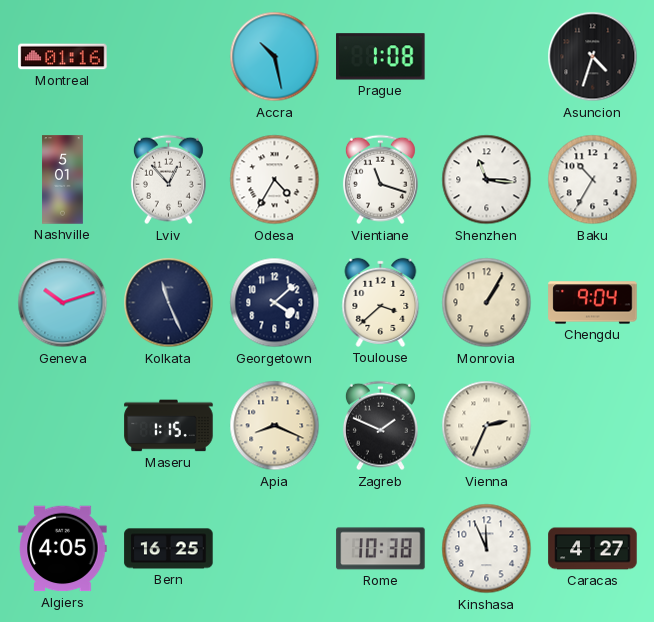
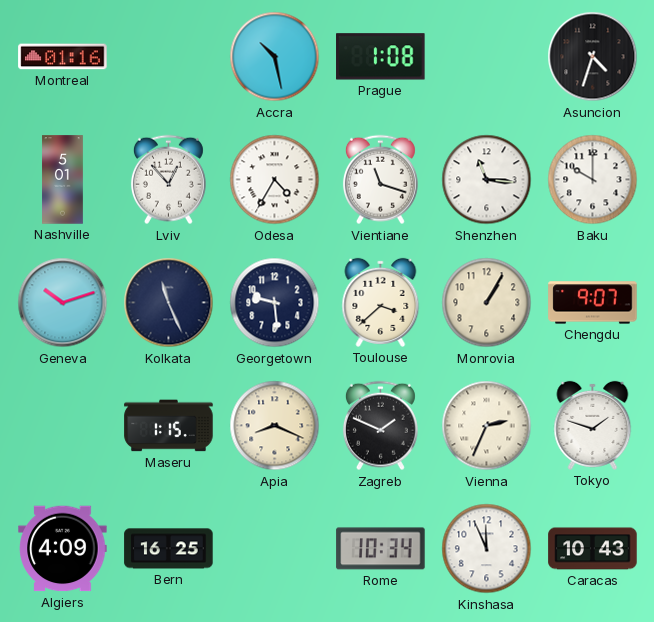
Baku: 10:35 -> 10:00
Georgetown: 4:08 -> 9:29
Chengdu: 9:04 -> 9:07
Tokyo: none -> 1:48
Algiers: 4:05 -> 4:09
Rome: 10:38 -> 10:34
Caracas: 4:27 -> 10:43
